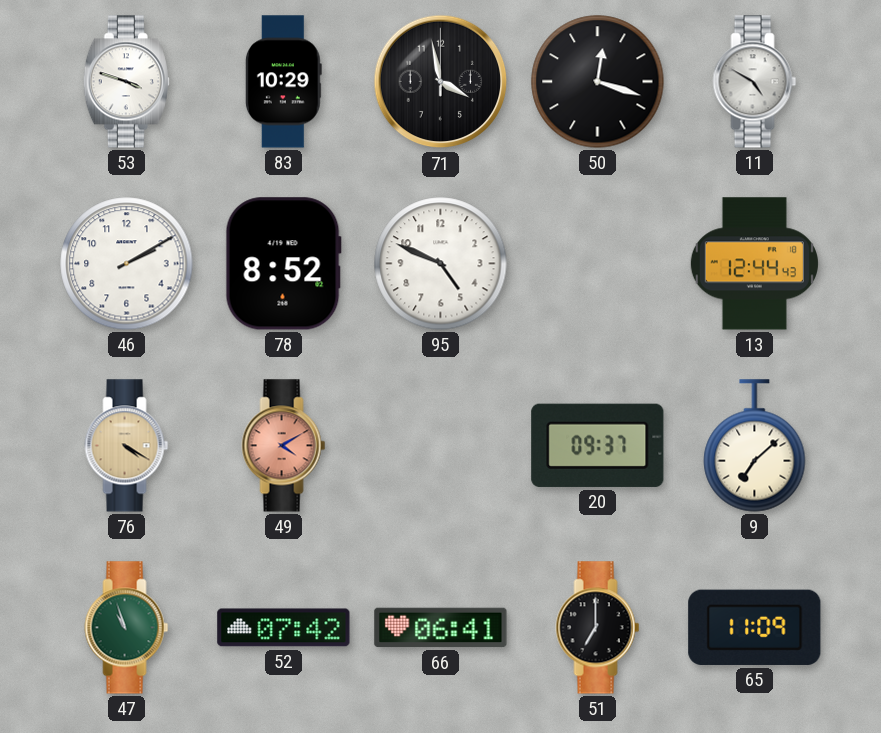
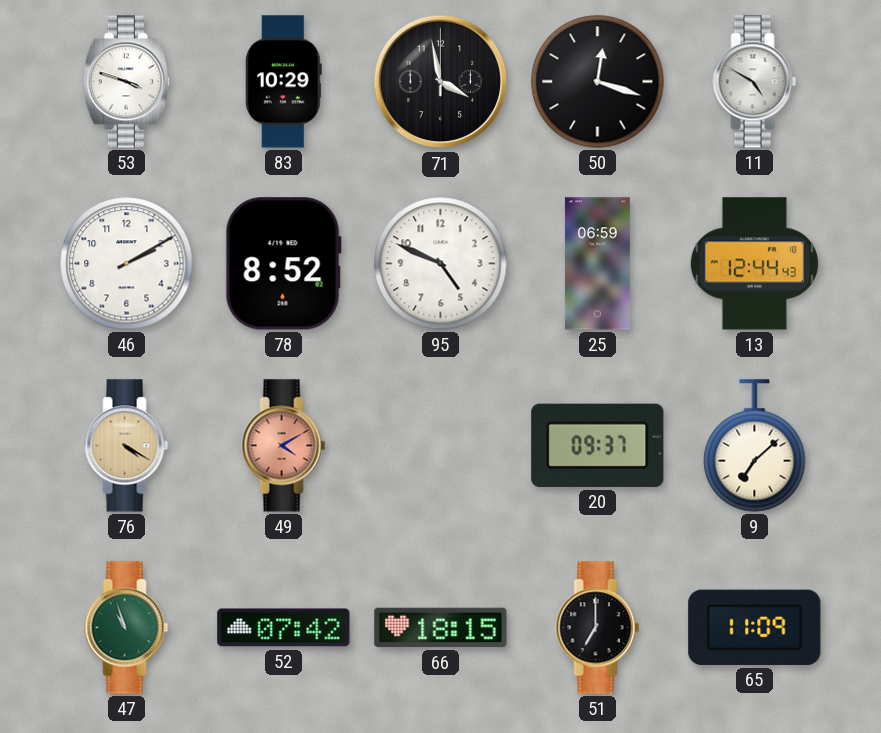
25: none -> 06:59
66: 06:41 -> 18:15
